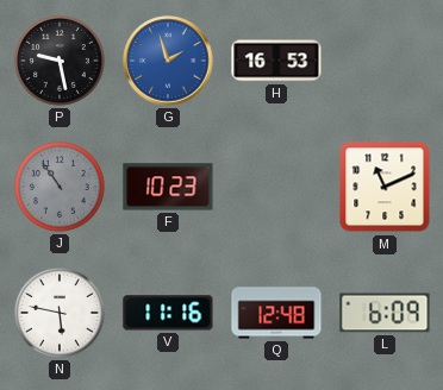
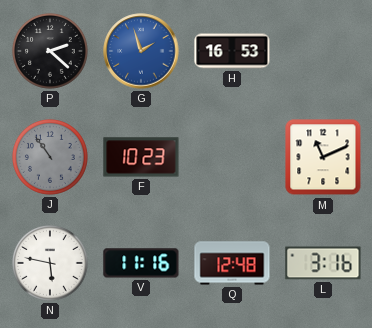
P: 9:28 -> 2:22
L: 6:09 -> 3:16
